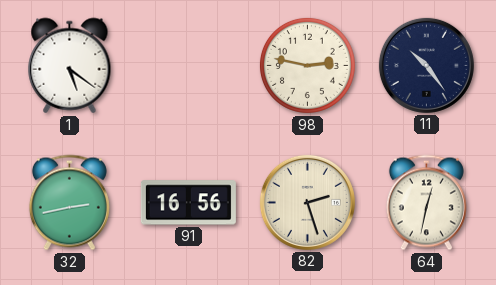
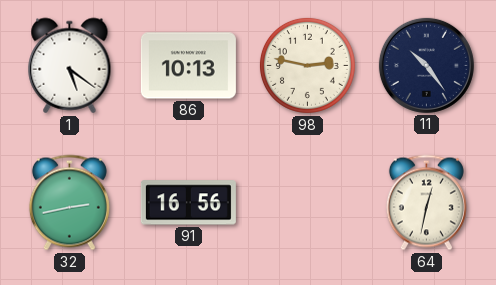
86: none -> 10:13
82: 2:27 -> none
